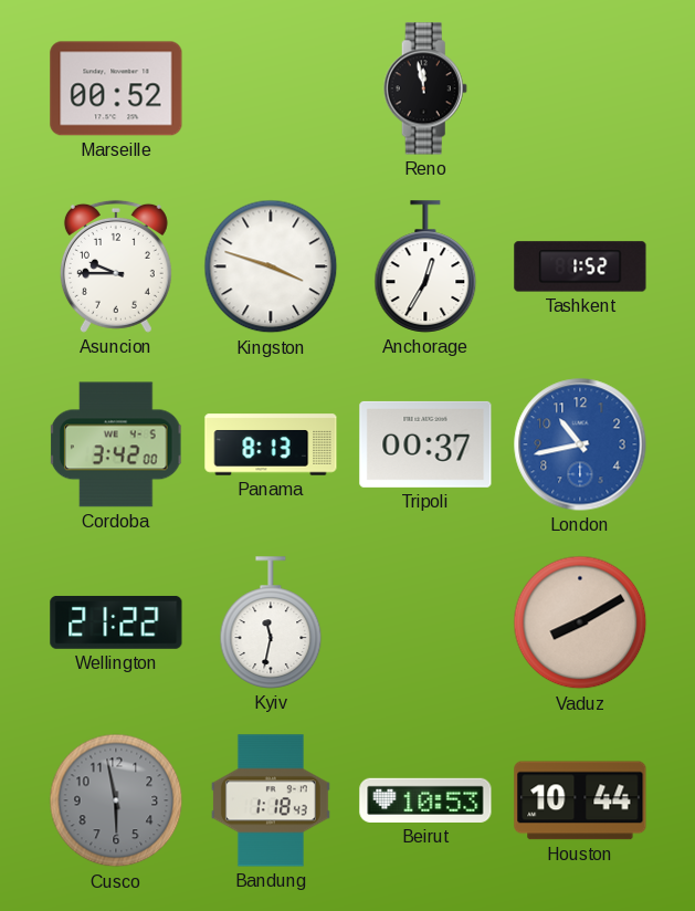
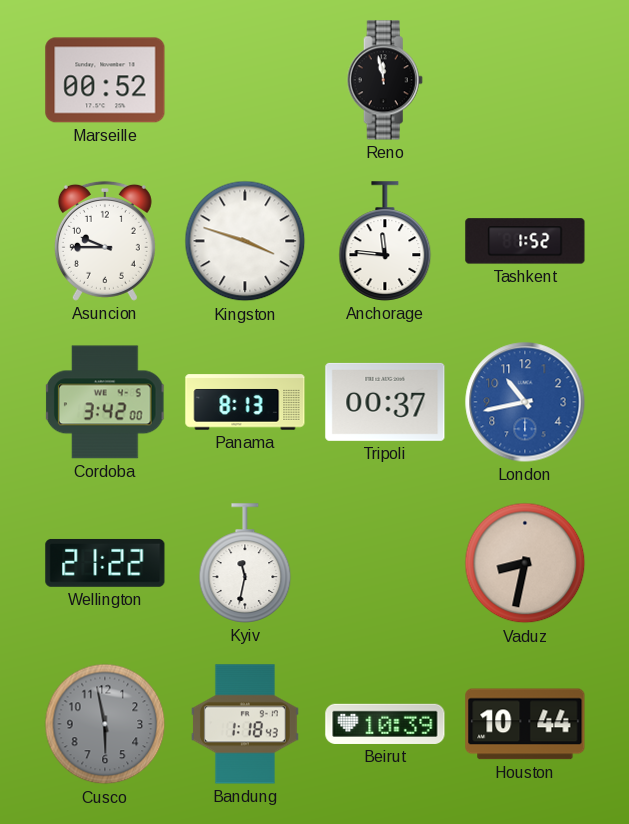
Anchorage: 12:35 -> 11:46
Vaduz: 8:10 -> 8:32
Beirut: 10:53 -> 10:39
